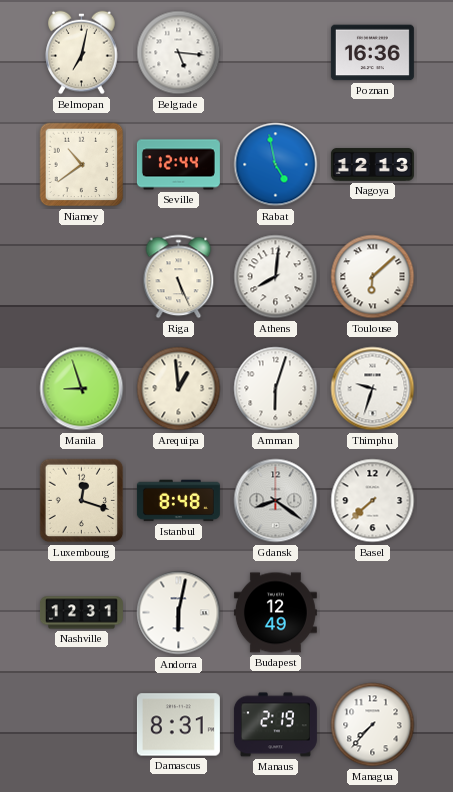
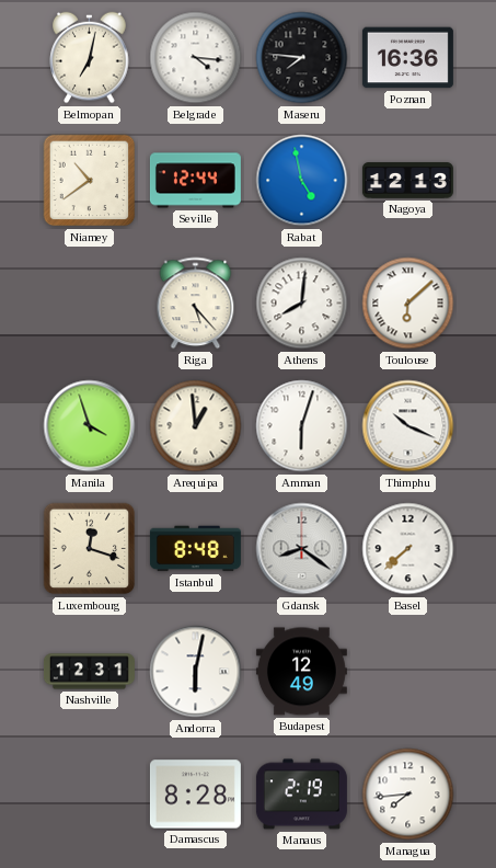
Belgrade: 5:16 -> 4:16
Maseru: none -> 7:46
Riga: 5:26 -> 5:23
Manila: 8:57 -> 3:57
Thimphu: 9:33 -> 10:19
Damascus: 8:31 -> 8:28
Managua: 7:37 -> 7:44
